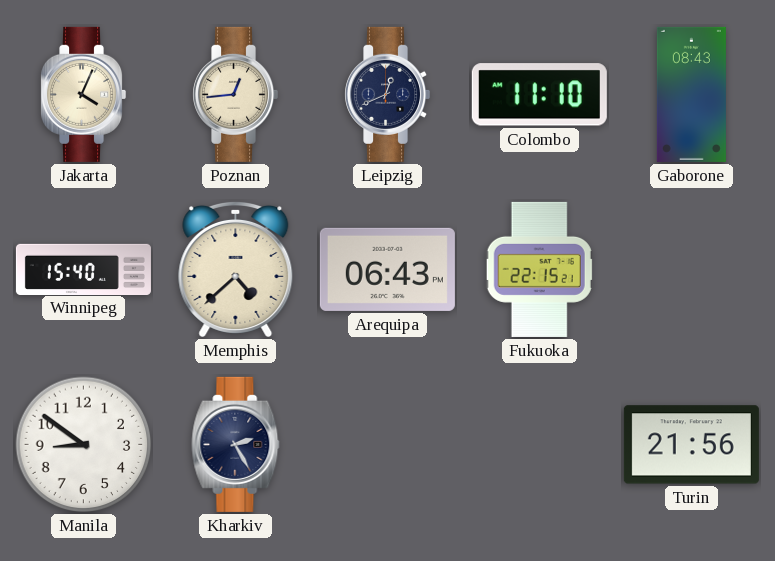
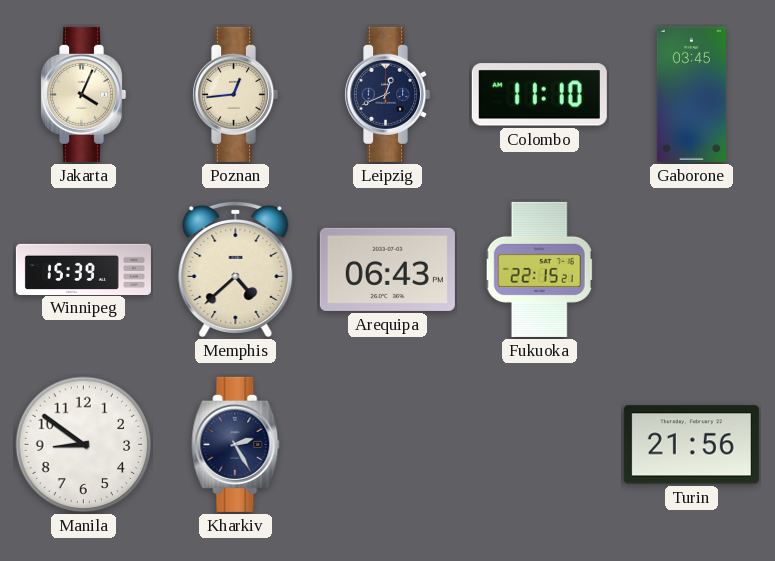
Gaborone: 08:43 -> 03:45
Winnipeg: 15:40 -> 15:39
